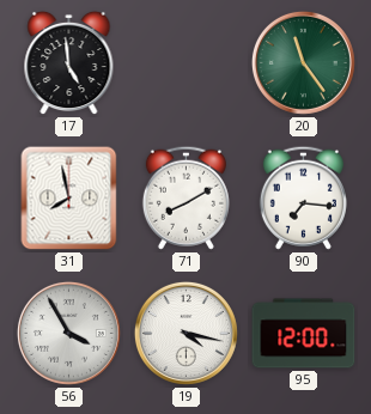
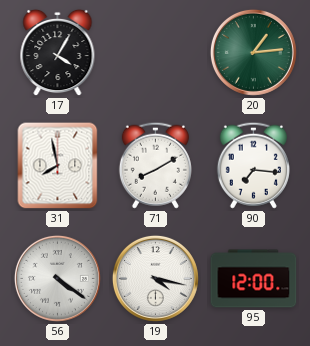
17: 4:59 -> 4:05
20: 11:24 -> 1:14
56: 3:55 -> 4:21
